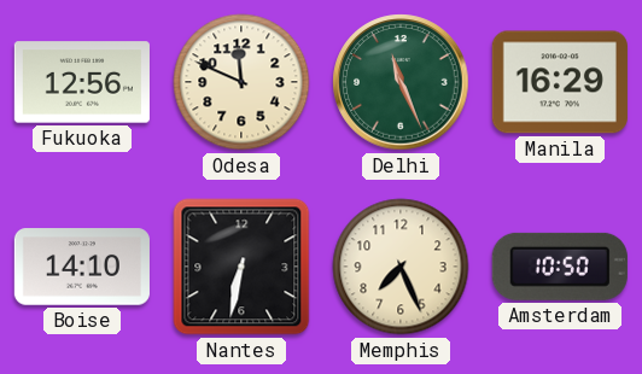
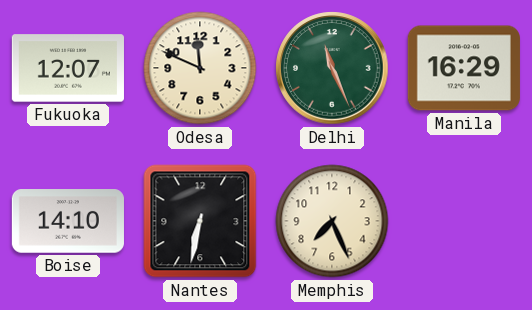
Fukuoka: 12:56 -> 12:07
Amsterdam: 10:50 -> none
